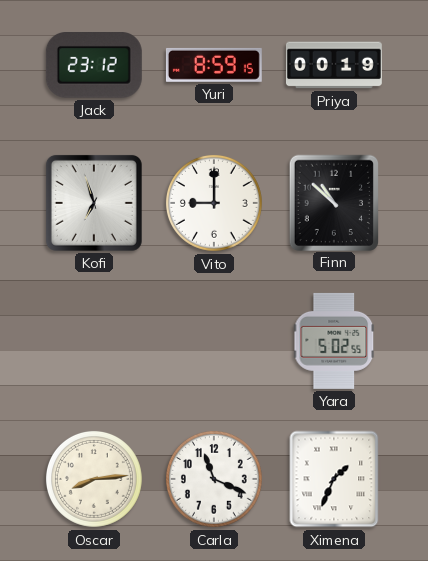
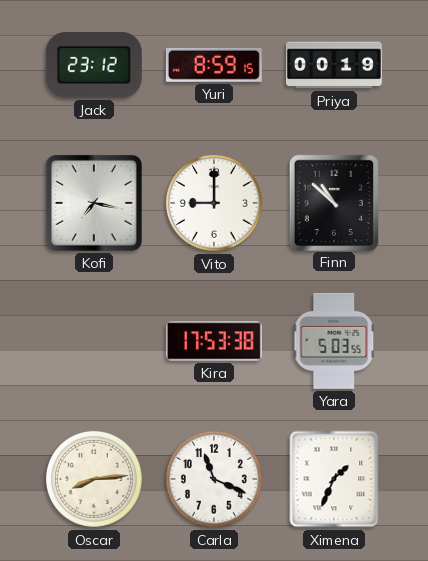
Kofi: 6:57 -> 7:17
Kira: none -> 17:53
Yara: 5:02 -> 5:03
